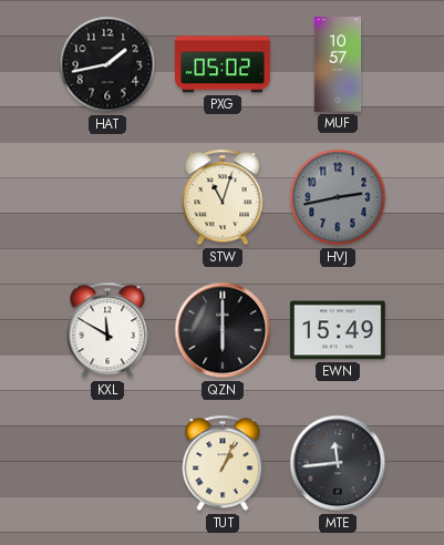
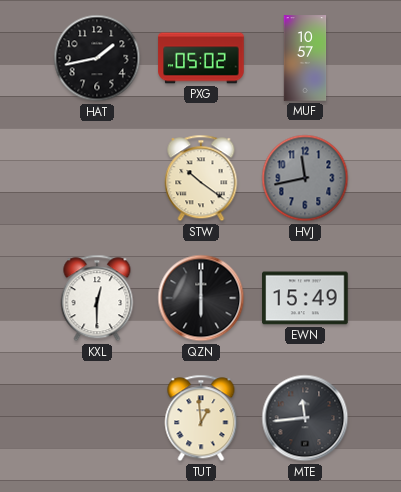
STW: 11:03 -> 10:21
HVJ: 2:43 -> 11:43
KXL: 11:50 -> 12:30
TUT: 1:04 -> 12:59
